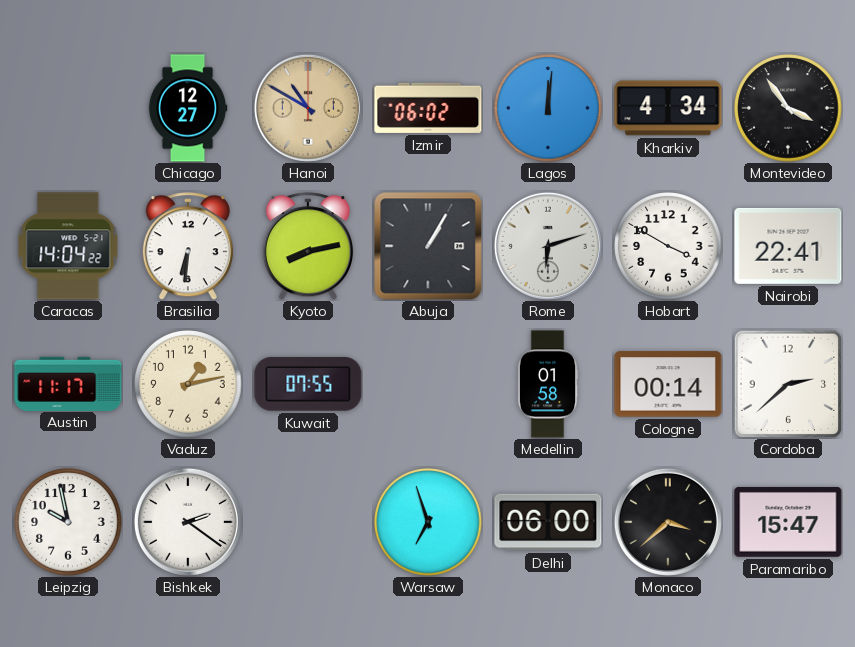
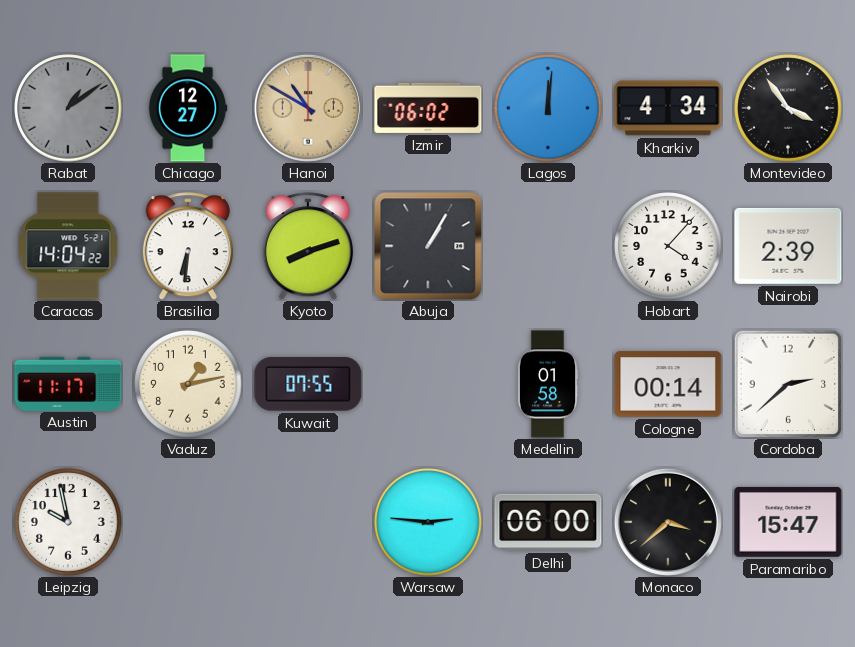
Rabat: none -> 1:09
Kyoto: 8:13 -> 8:12
Rome: 6:12 -> none
Hobart: 3:50 -> 4:07
Nairobi: 22:41 -> 2:39
Bishkek: 2:21 -> none
Warsaw: 6:57 -> 2:46
